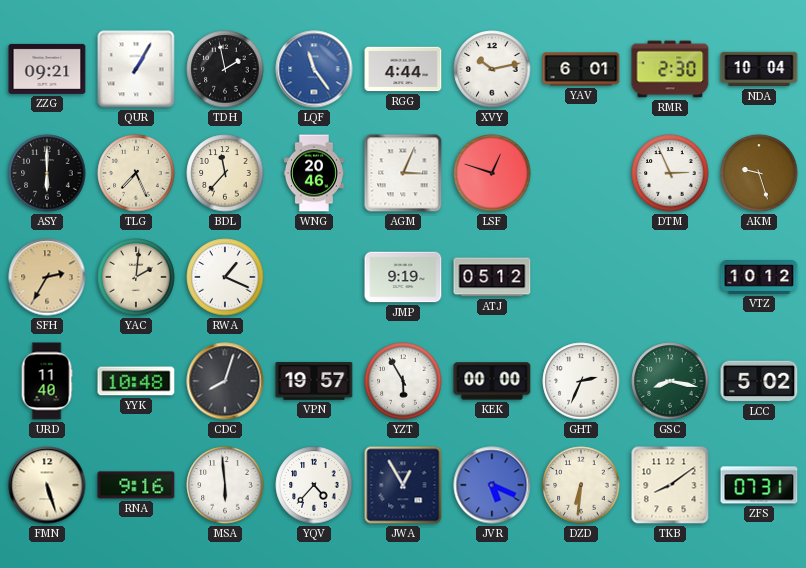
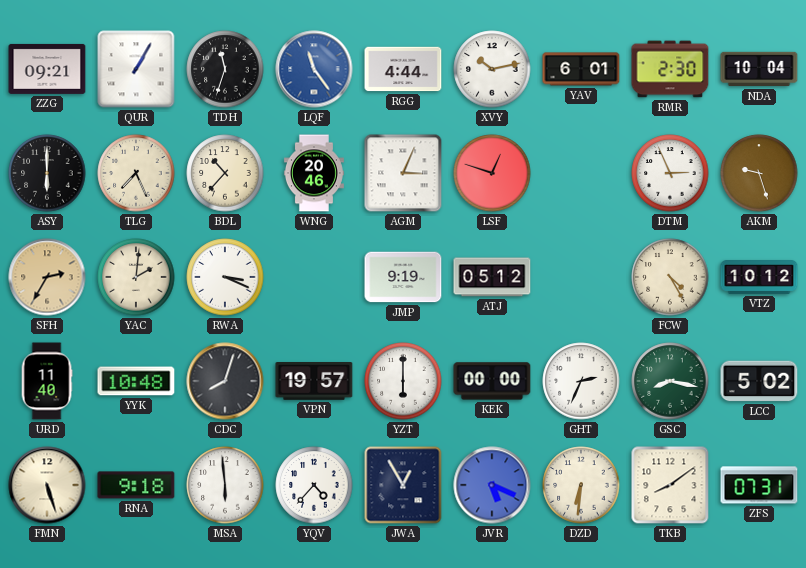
TDH: 1:58 -> 11:33
BDL: 11:37 -> 10:37
RWA: 1:19 -> 3:19
FCW: none -> 4:25
YZT: 5:55 -> 6:00
RNA: 9:16 -> 9:18
